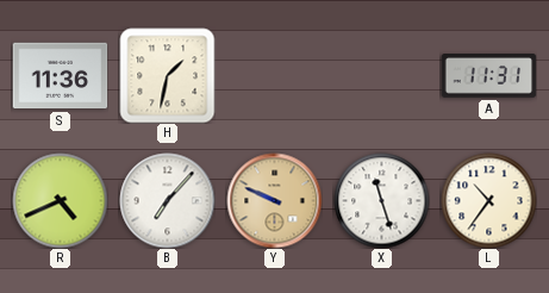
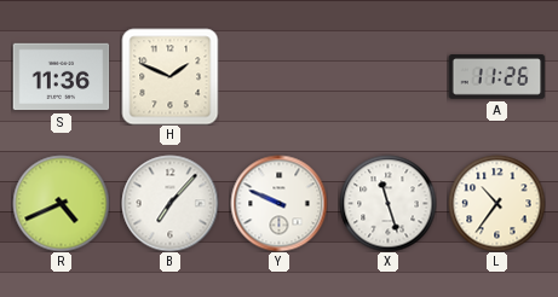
H: 1:32 -> 1:49
A: 11:31 -> 11:26
Y dial: champagne -> white
